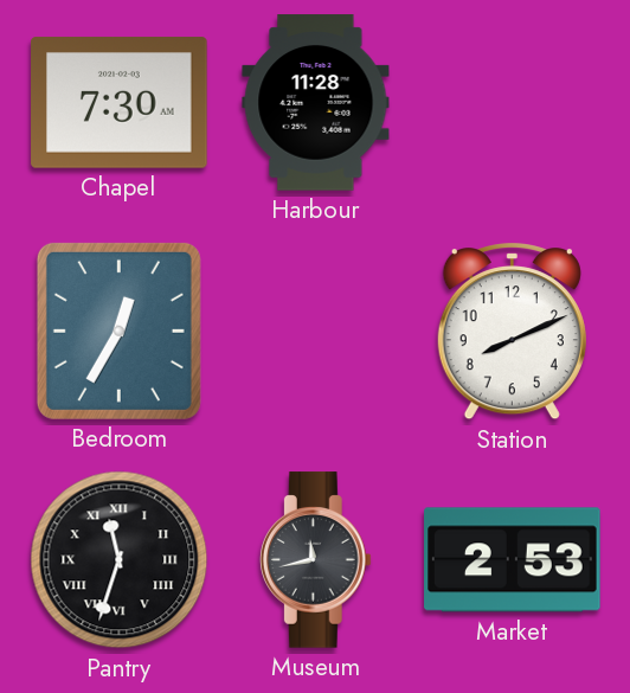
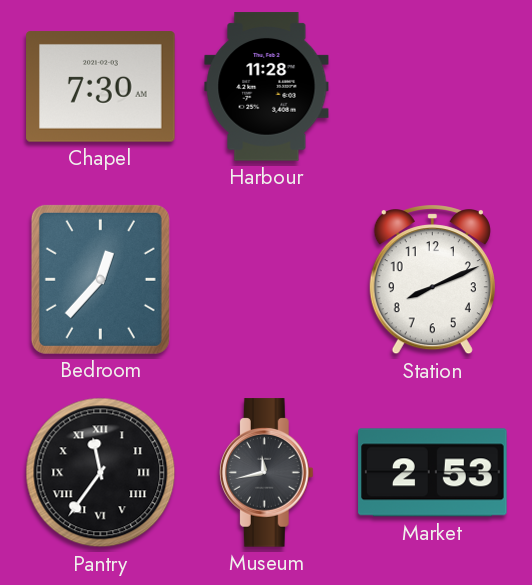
Bedroom: 12:35 -> 12:37
Pantry: 11:33 -> 11:36
